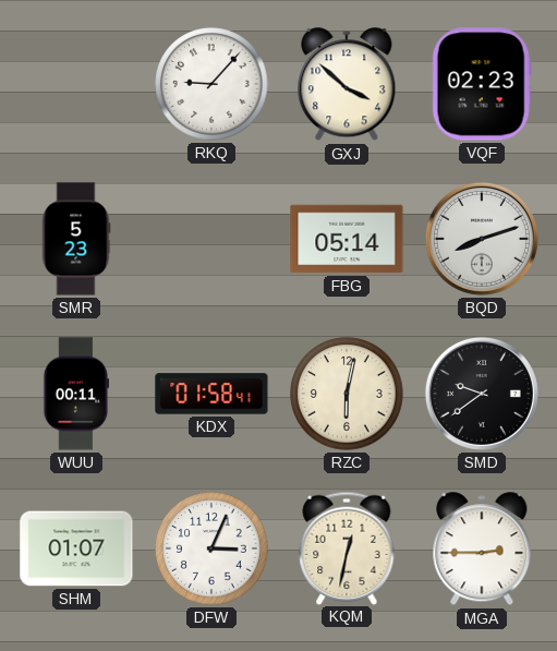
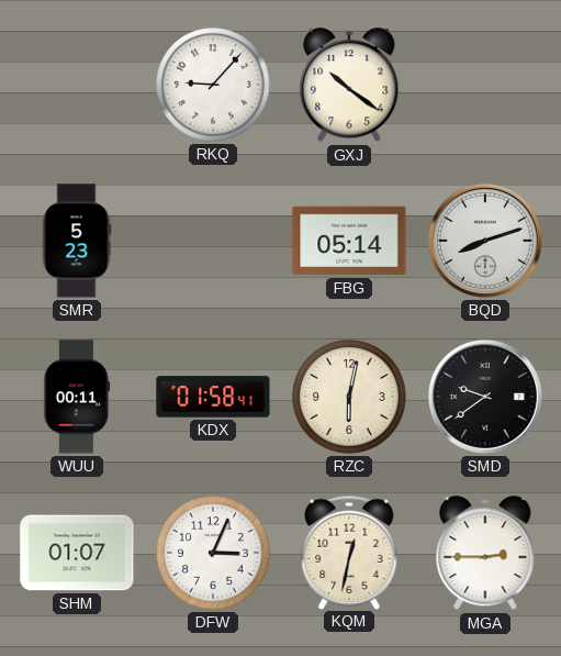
GXJ: 3:52 -> 10:21
VQF: 02:23 -> none
